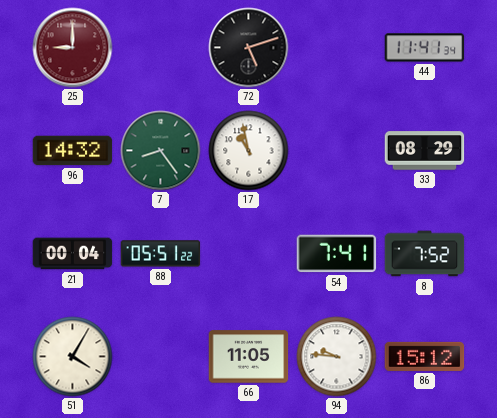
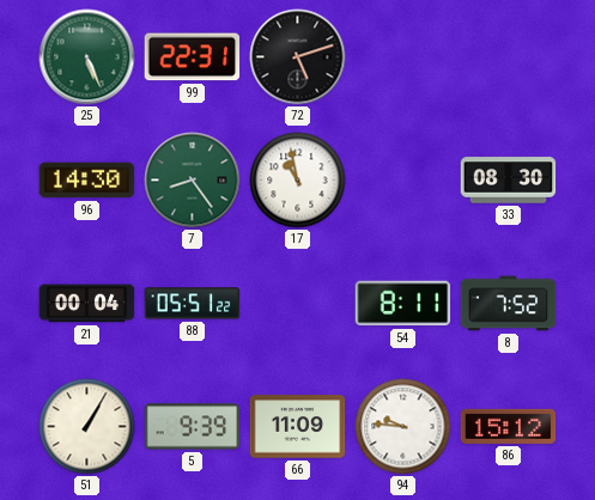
25: 9:00 -> 5:26
25 dial: burgundy -> green
99: none -> 22:31
44: 11:41 -> none
96: 14:32 -> 14:30
33: 08:29 -> 08:30
54: 7:41 -> 8:11
51: 4:05 -> 1:05
5: none -> 9:39
66: 11:05 -> 11:09
